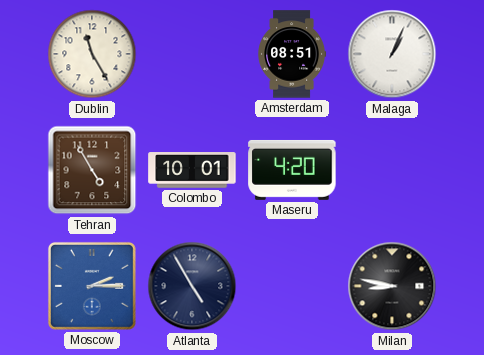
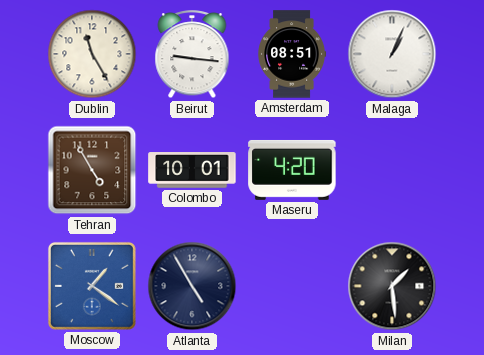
Beirut: none -> 9:16
Moscow: 2:15 -> 1:21
Milan: 8:47 -> 1:29
